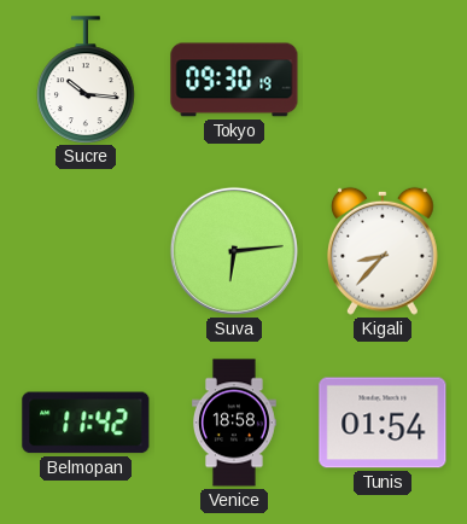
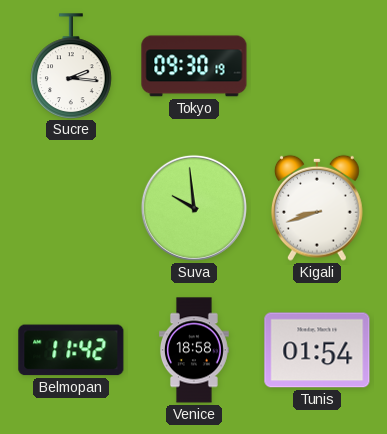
Sucre: 10:16 -> 2:16
Suva: 6:14 -> 9:59
Kigali: 8:37 -> 8:42
